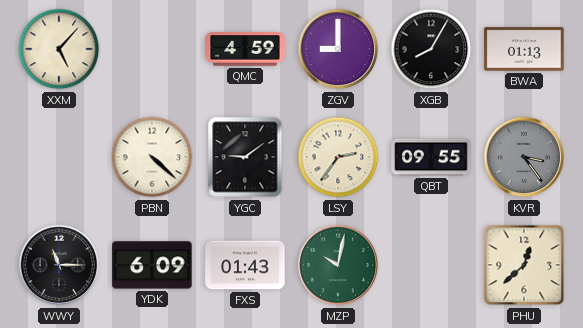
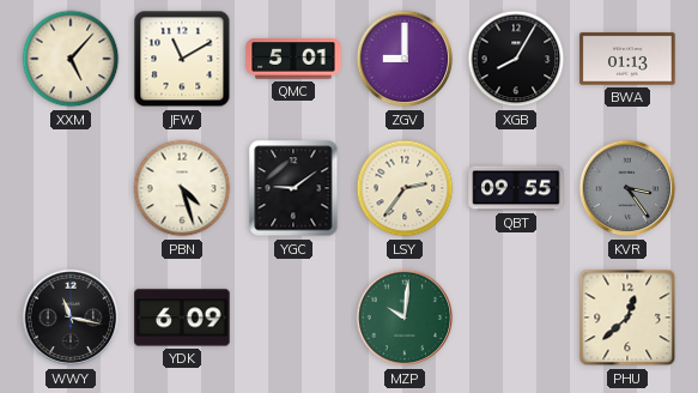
JFW: none -> 11:10
QMC: 4:59 -> 5:01
PBN: 4:22 -> 4:27
WWY: 11:15 -> 11:17
FXS: 01:43 -> none
MZP: 10:02 -> 10:01
